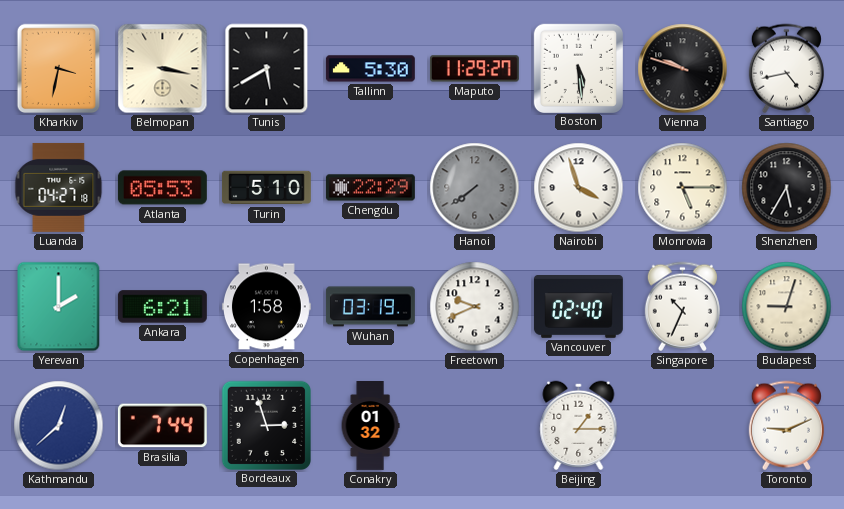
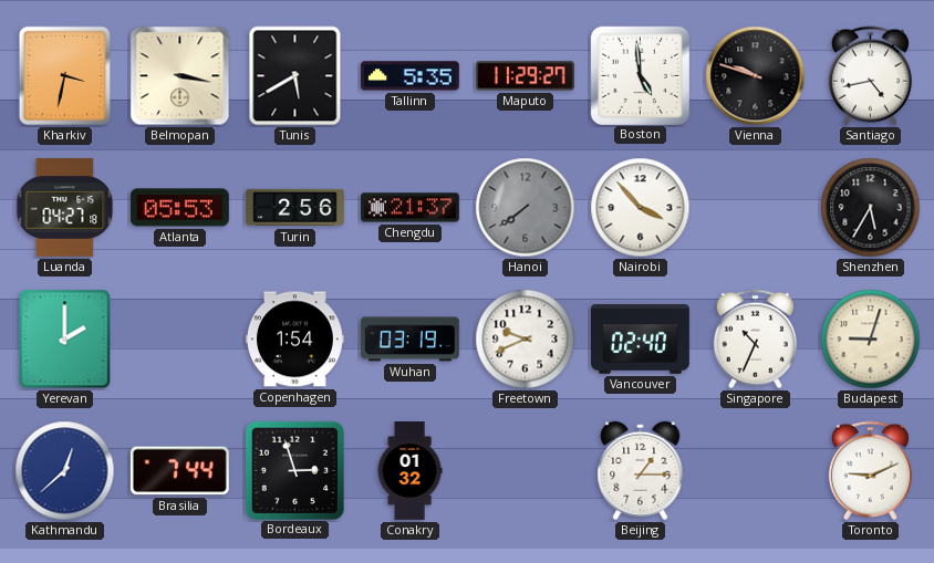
Tallinn: 5:30 -> 5:35
Boston: 5:29 -> 4:59
Turin: 5:10 -> 2:56
Chengdu: 22:29 -> 21:37
Nairobi: 3:57 -> 3:53
Monrovia: 5:15 -> none
Ankara: 6:21 -> none
Copenhagen: 1:58 -> 1:54
